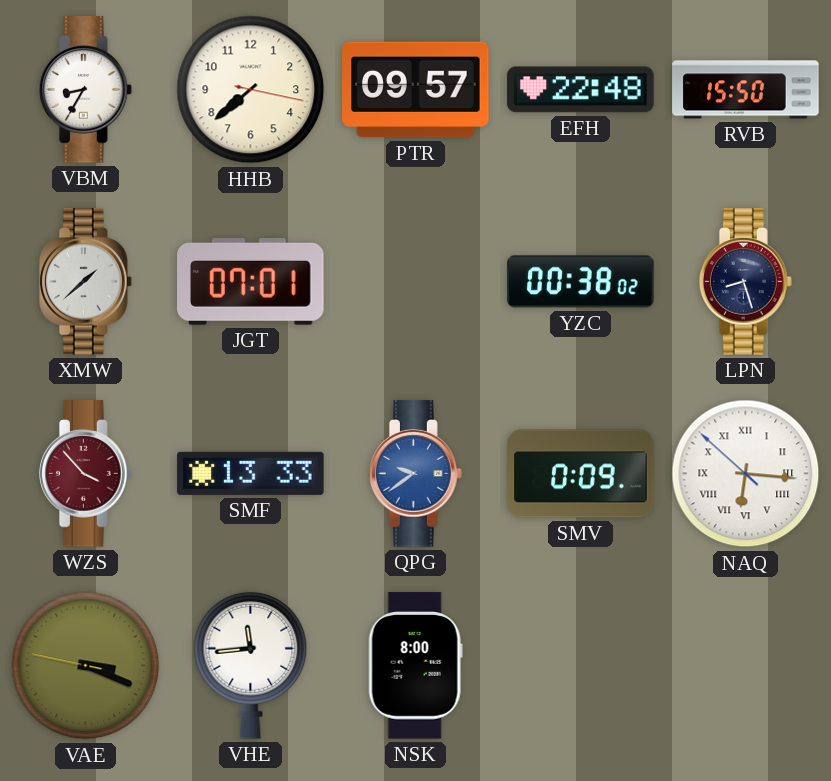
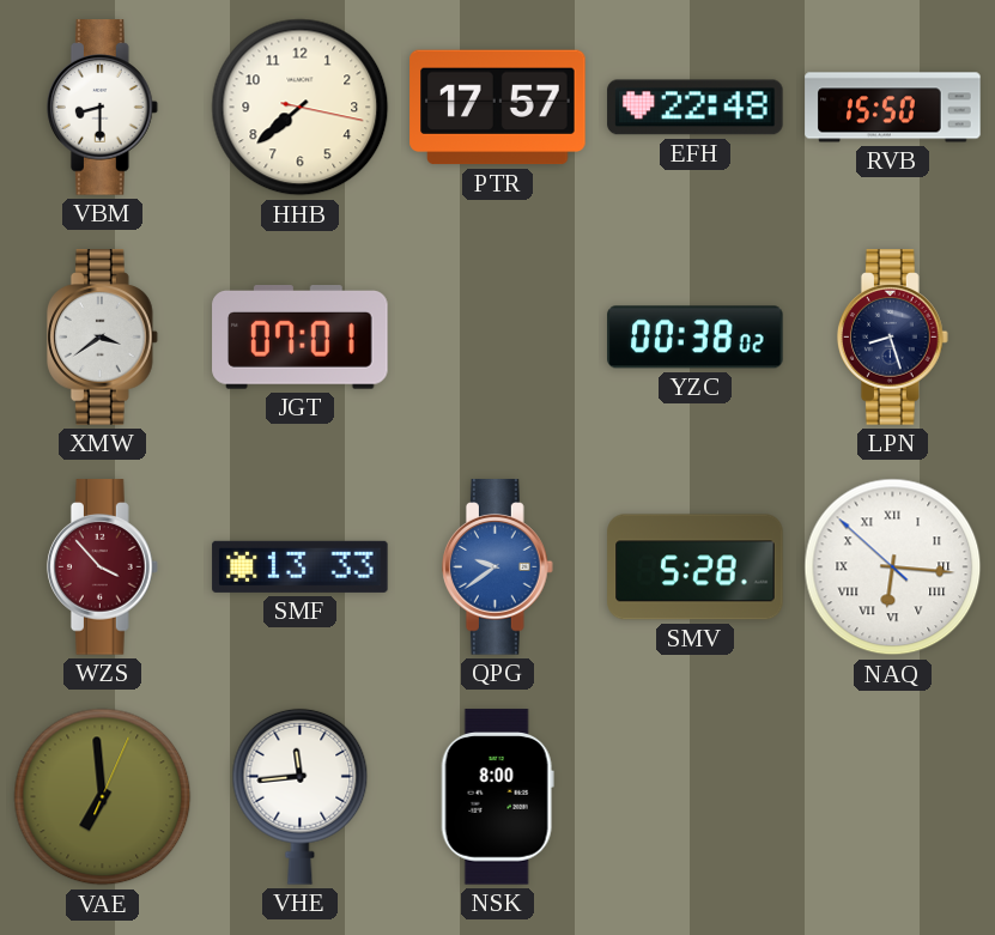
VBM: 8:35 -> 8:30
PTR: 09:57 -> 17:57
XMW: 1:38 -> 3:39
SMV: 0:09 -> 5:28
VAE: 3:18 -> 6:59
